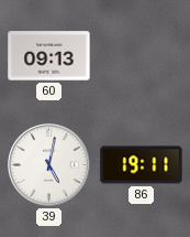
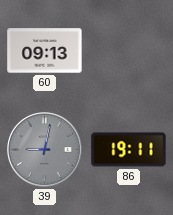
39: 5:02 -> 9:02
39 dial: white -> grey
